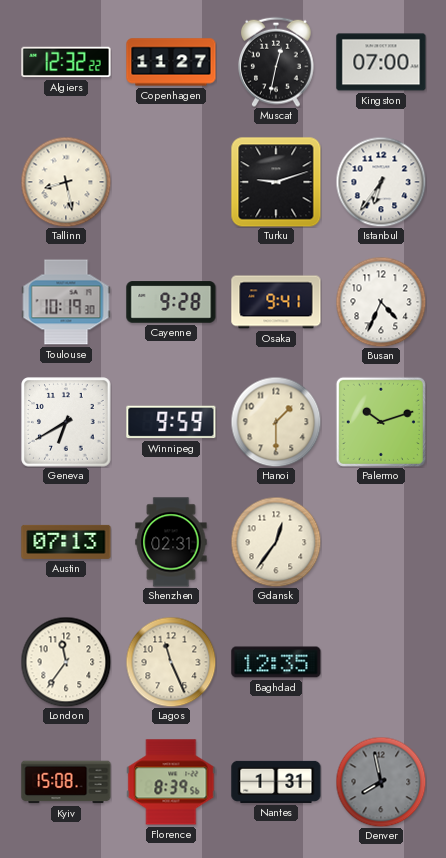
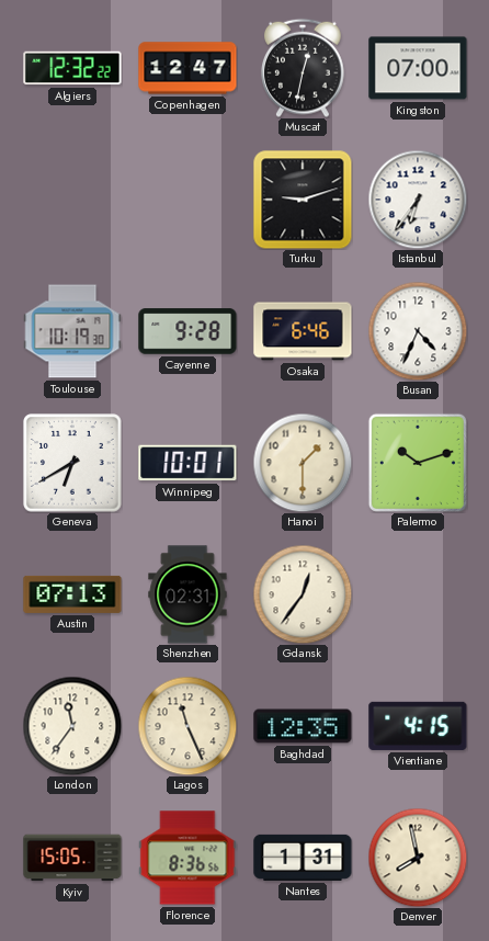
Copenhagen: 11:27 -> 12:47
Tallinn: 8:28 -> none
Osaka: 9:41 -> 6:46
Winnipeg: 9:59 -> 10:01
Vientiane: none -> 4:15
Kyiv: 15:08 -> 15:05
Florence: 8:39 -> 8:36
Denver dial: grey -> cream
